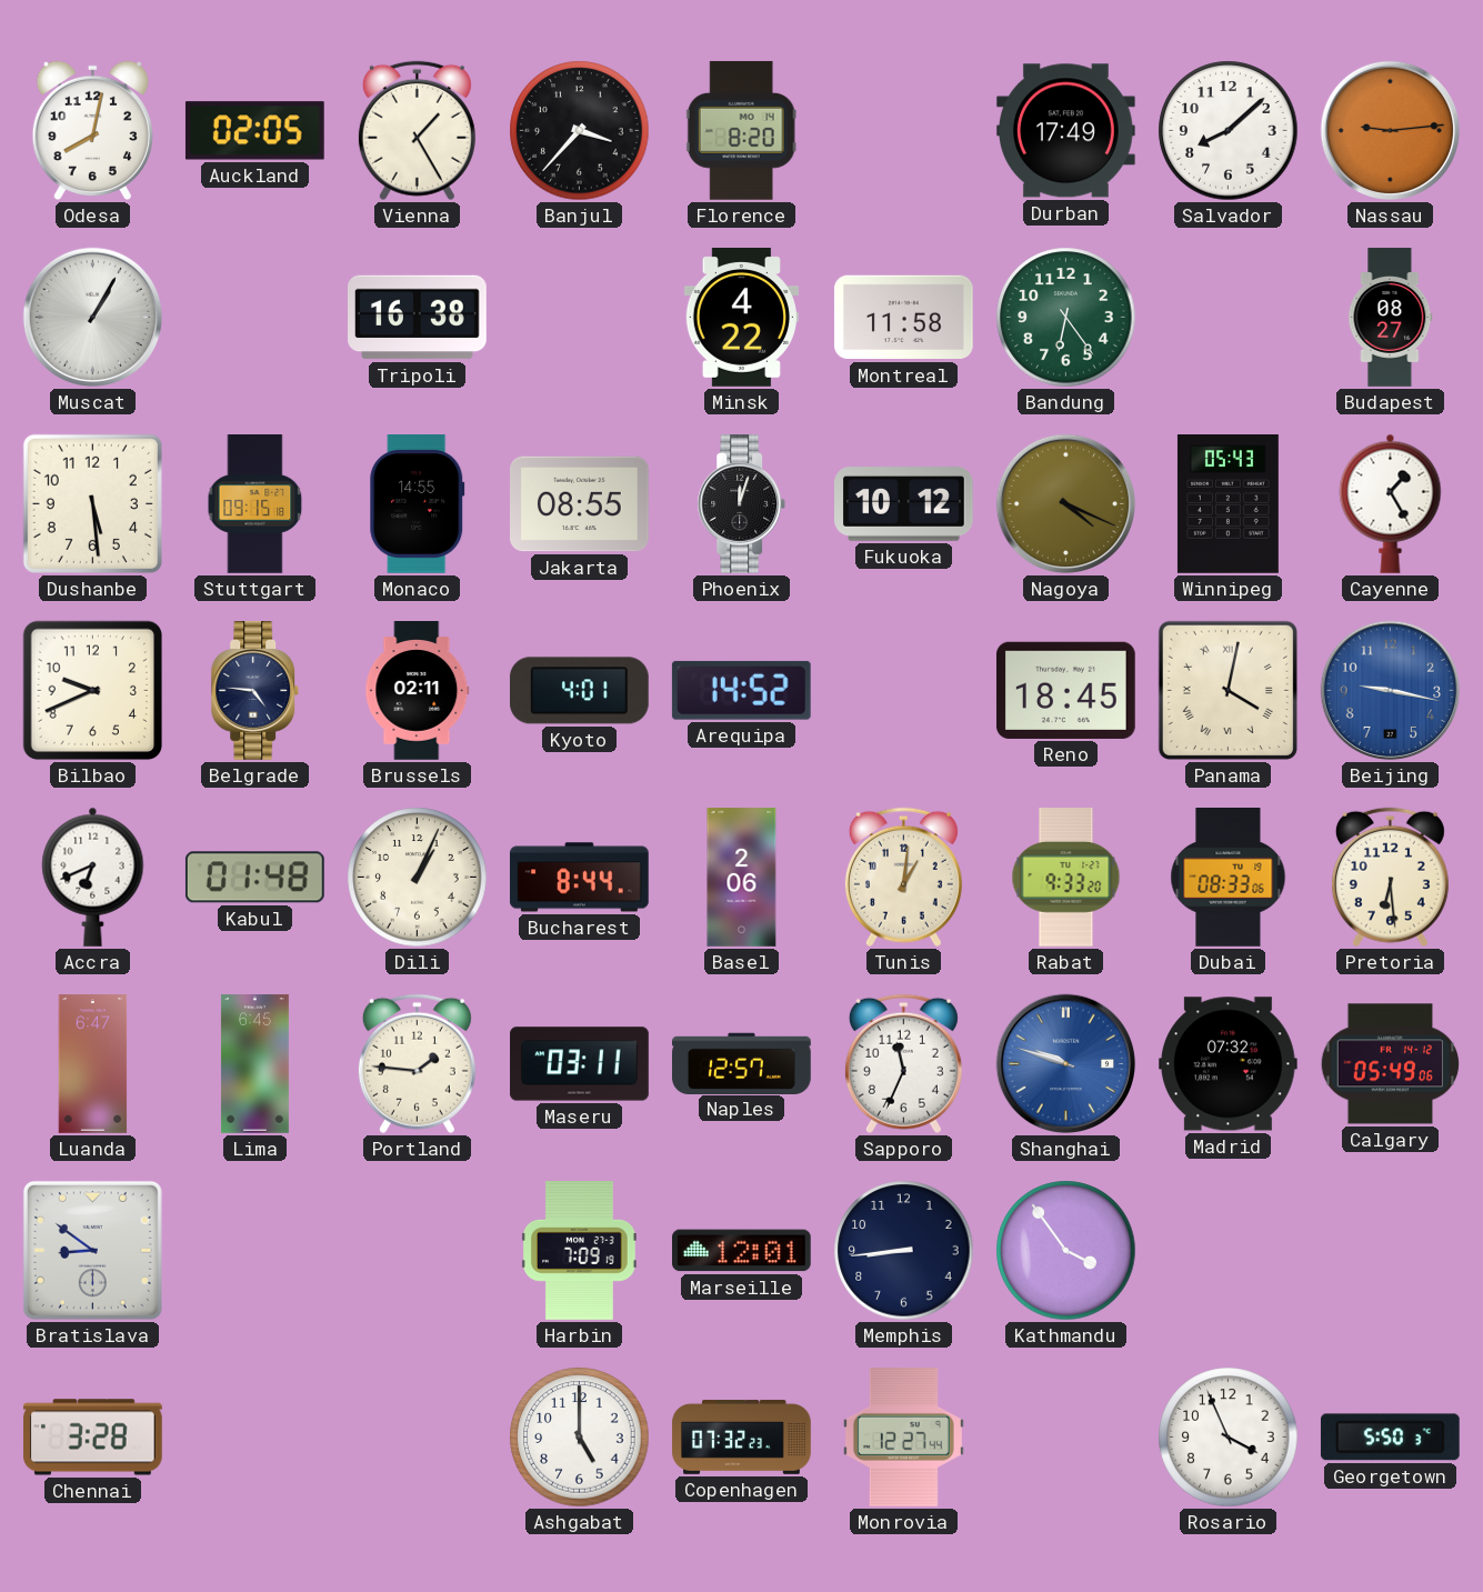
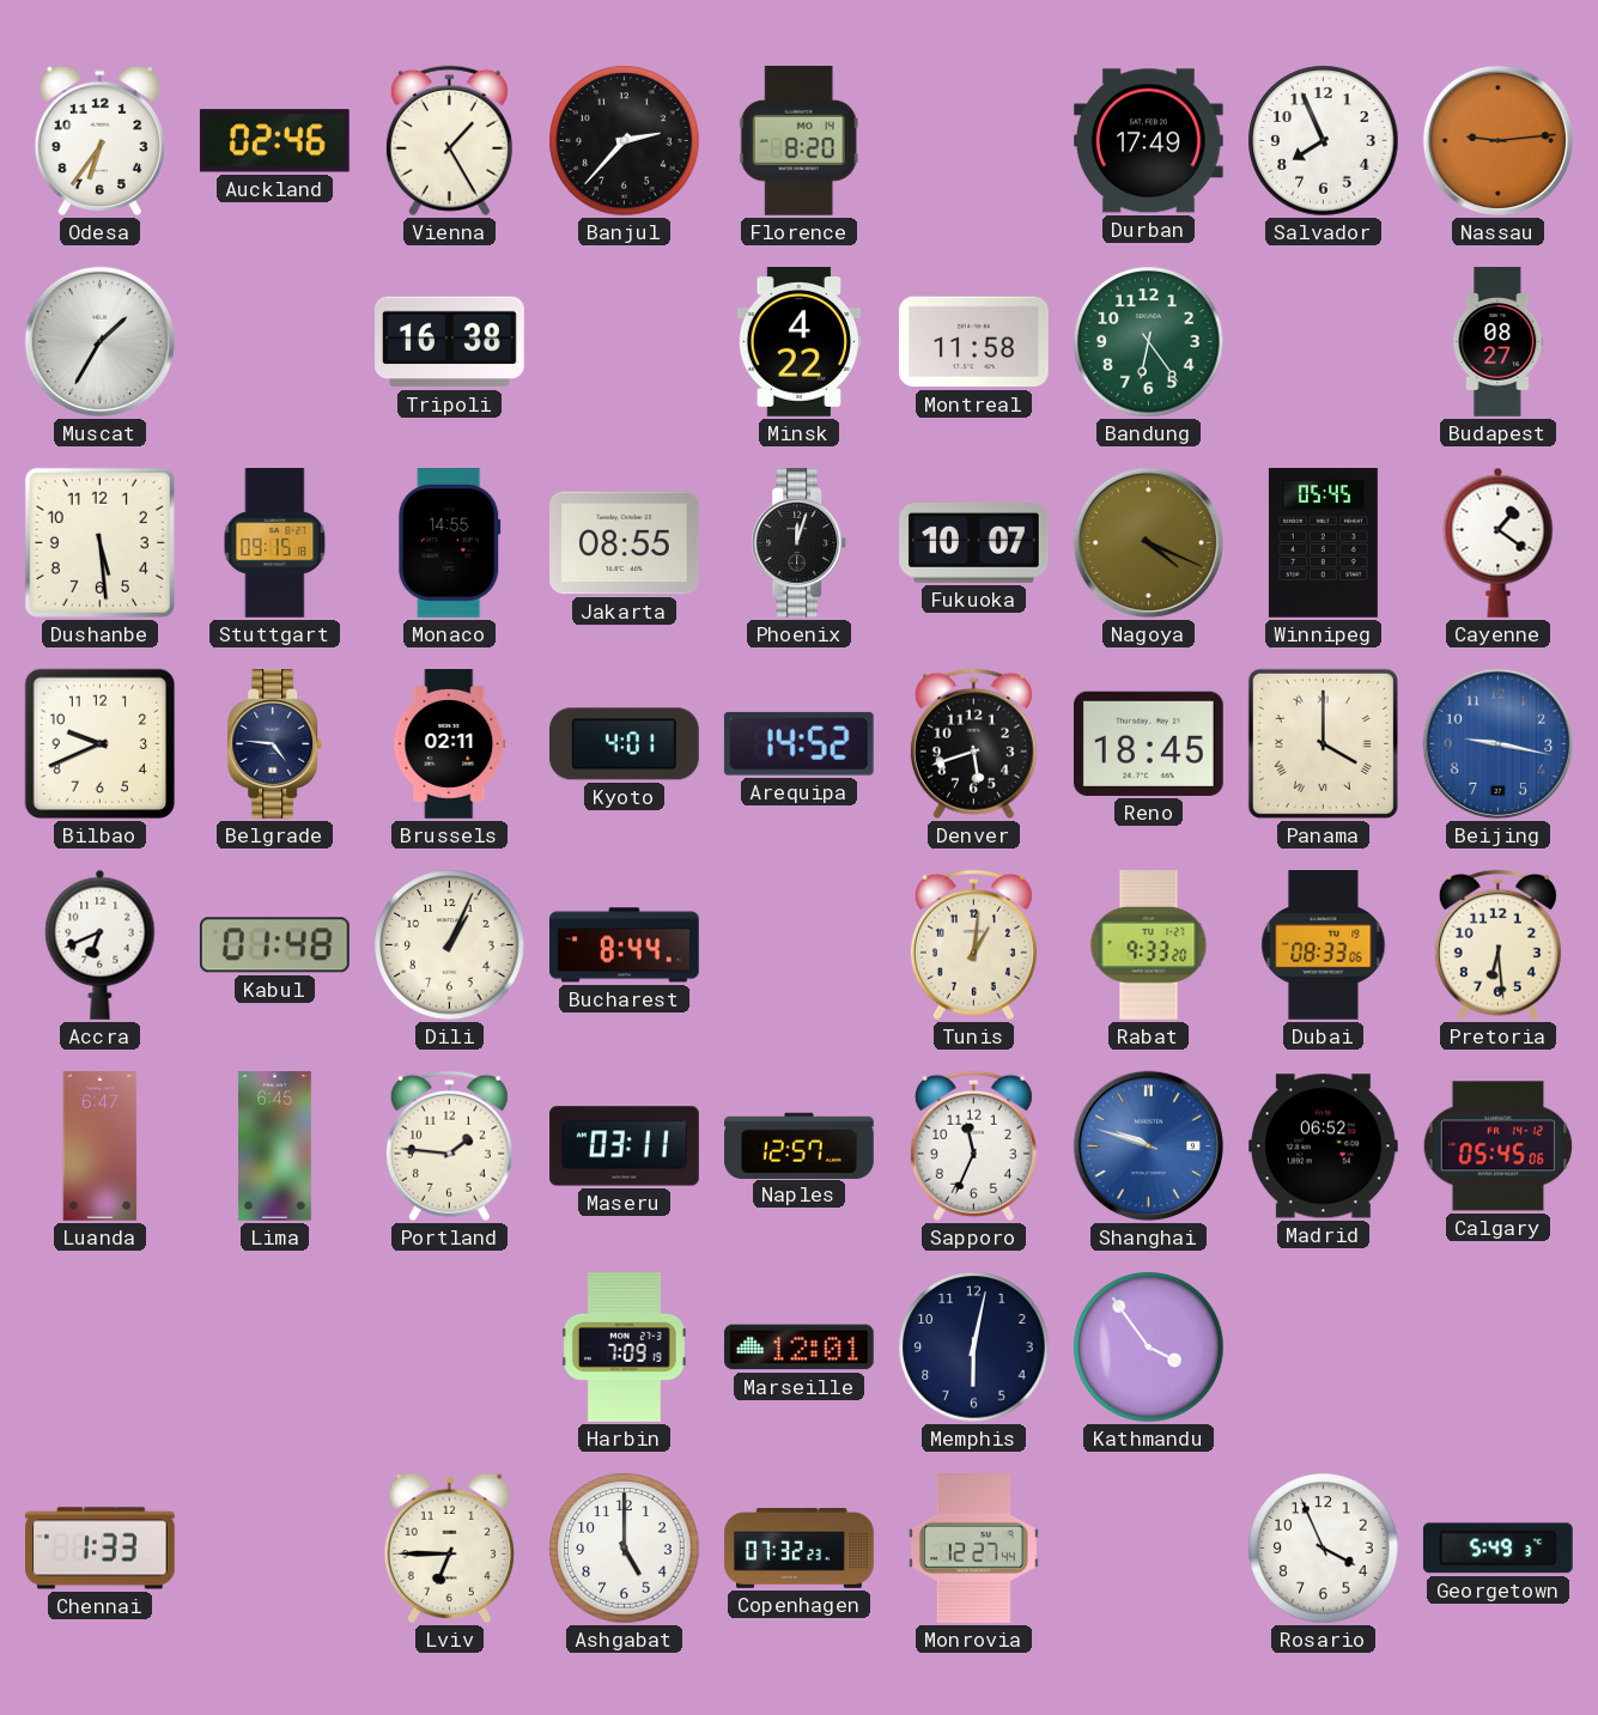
Odesa: 8:02 -> 6:36
Auckland: 02:05 -> 02:46
Banjul: 3:37 -> 2:37
Salvador: 8:08 -> 7:56
Muscat: 1:05 -> 1:35
Fukuoka: 10:12 -> 10:07
Winnipeg: 05:43 -> 05:45
Cayenne: 1:25 -> 1:21
Denver: none -> 5:42
Panama: 4:02 -> 4:00
Basel: 2:06 -> none
Madrid: 07:32 -> 06:52
Calgary: 05:49 -> 05:45
Bratislava: 8:51 -> none
Memphis: 8:44 -> 6:02
Chennai: 3:28 -> 1:33
Lviv: none -> 6:45
Georgetown: 5:50 -> 5:49
